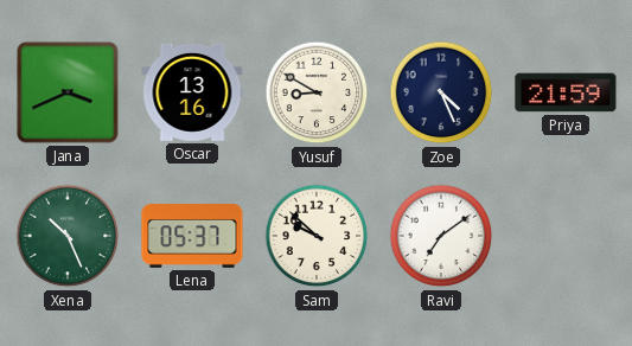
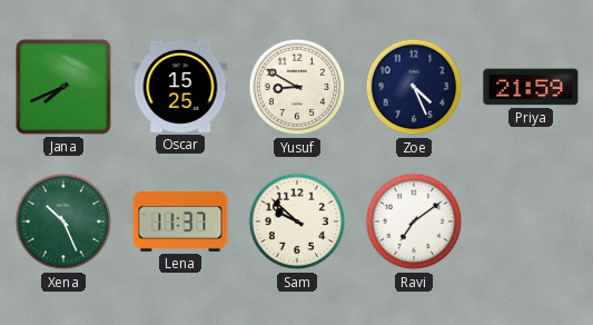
Jana: 3:41 -> 7:41
Oscar: 13:16 -> 15:25
Lena: 05:37 -> 11:37
